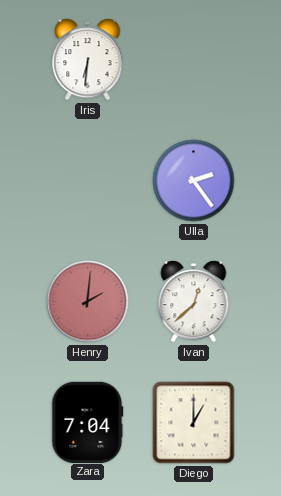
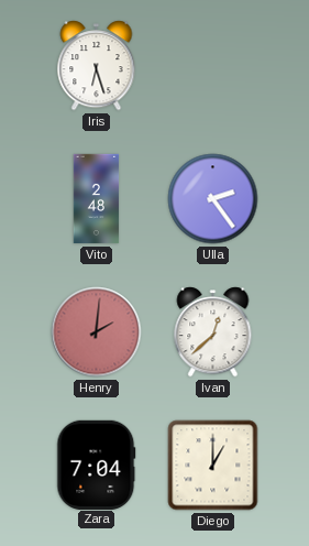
Iris: 6:31 -> 6:27
Vito: none -> 2:48
